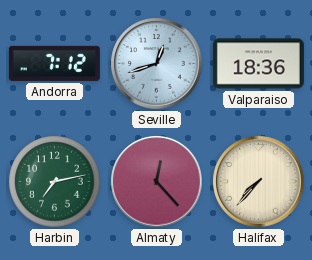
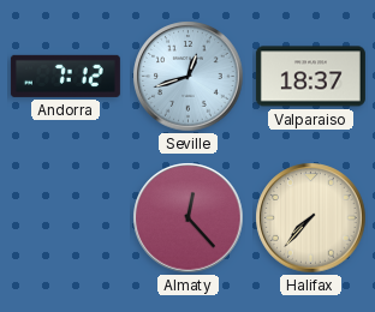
Valparaiso: 18:36 -> 18:37
Harbin: 7:13 -> none
